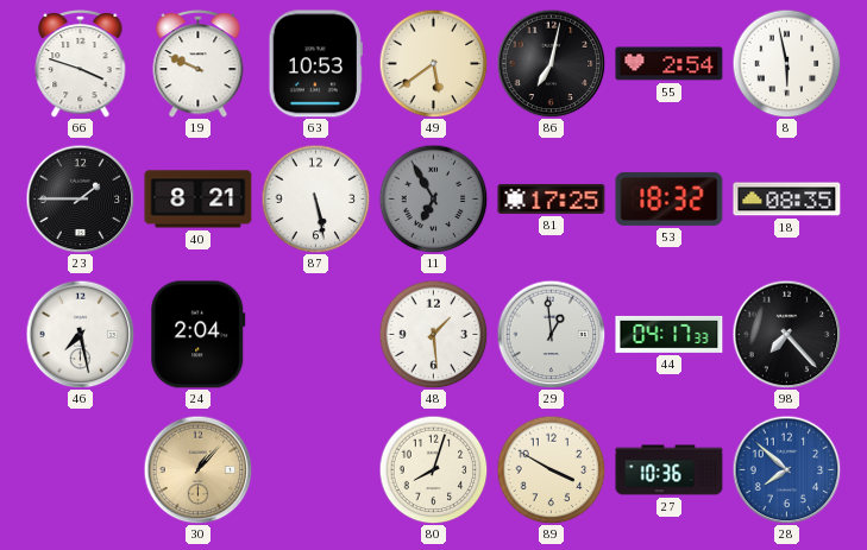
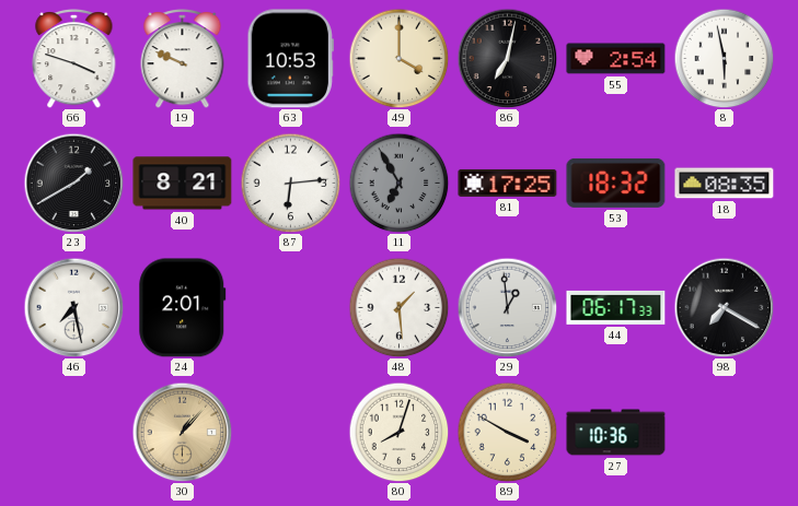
49: 5:39 -> 4:00
23: 1:45 -> 1:40
87: 5:28 -> 6:14
24: 2:04 -> 2:01
44: 04:17 -> 06:17
98: 7:23 -> 7:20
28: 7:52 -> none
